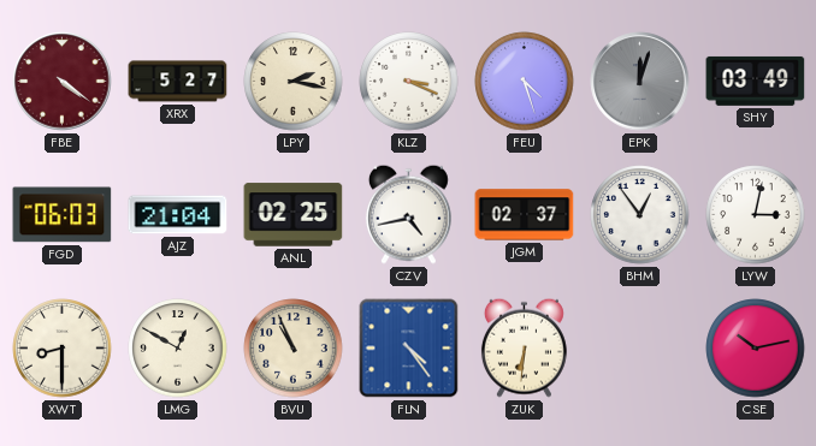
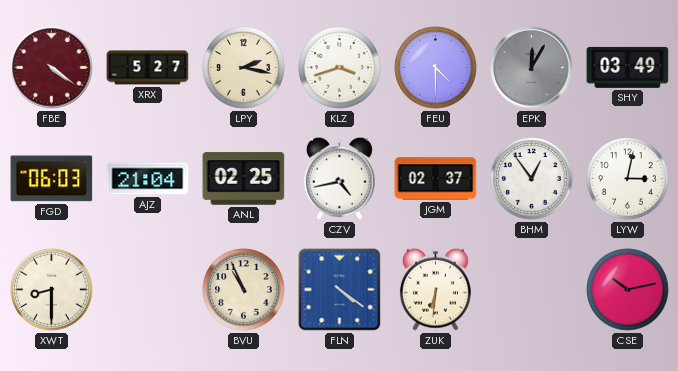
KLZ: 3:19 -> 3:42
FEU: 4:27 -> 4:30
EPK: 12:03 -> 12:05
LMG: 12:50 -> none
FLN: 4:24 -> 4:21
